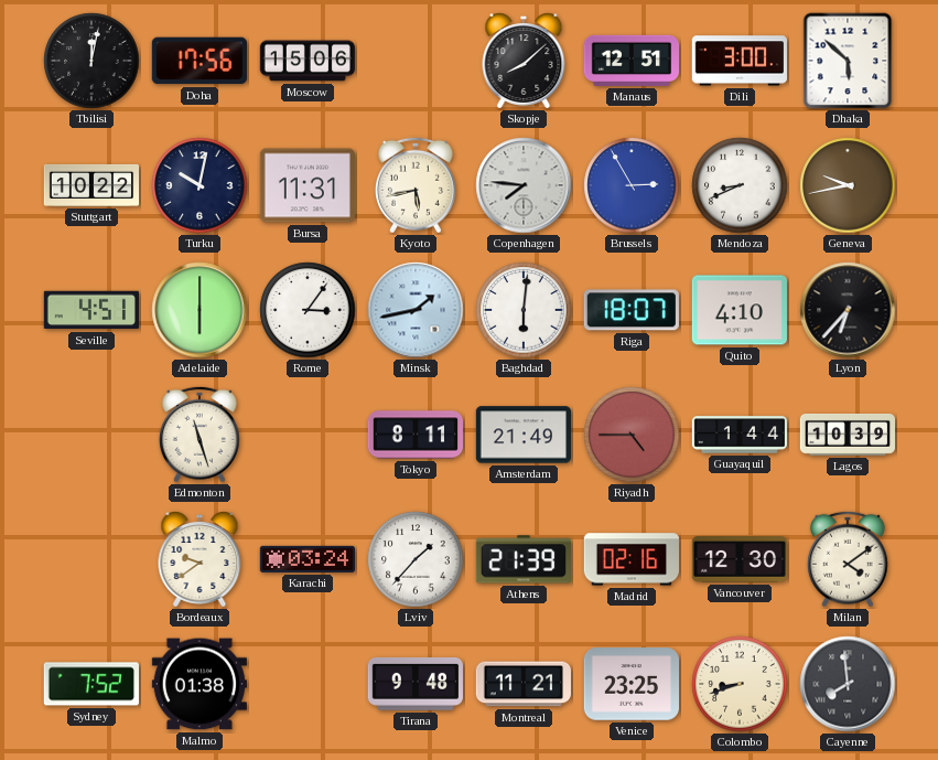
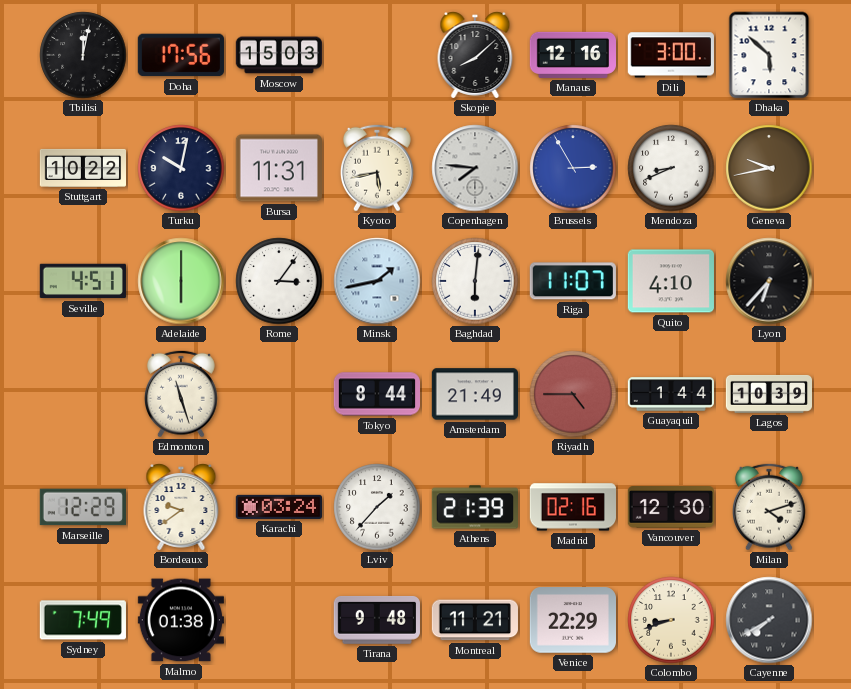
Moscow: 15:06 -> 15:03
Manaus: 12:51 -> 12:16
Riga: 18:07 -> 11:07
Tokyo: 8:11 -> 8:44
Marseille: none -> 12:29
Milan: 4:09 -> 4:12
Sydney: 7:52 -> 7:49
Venice: 23:25 -> 22:29
Cayenne: 7:59 -> 7:40
